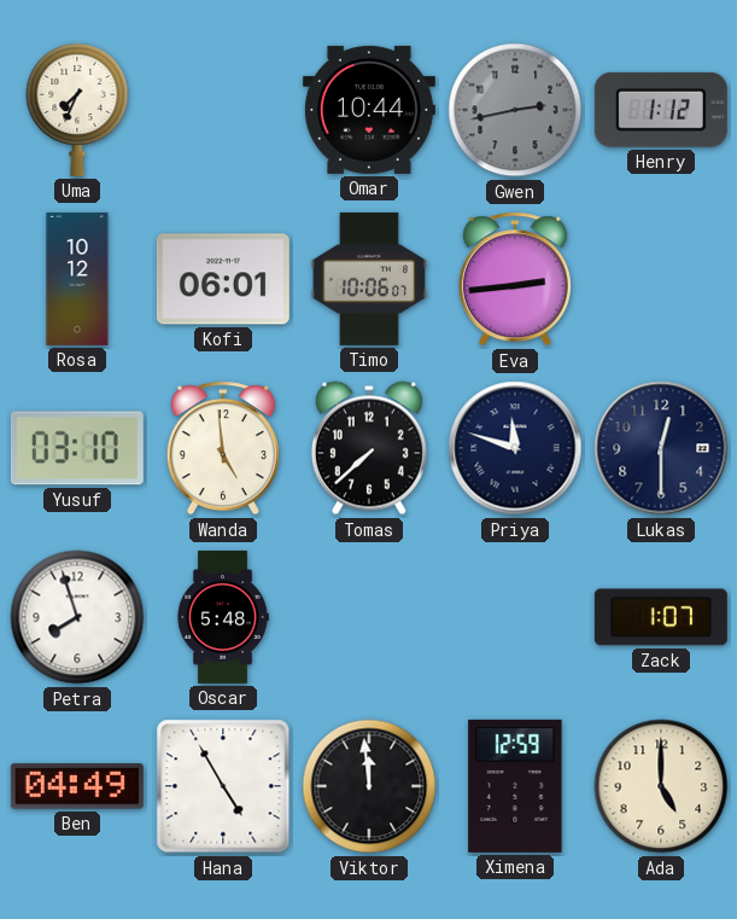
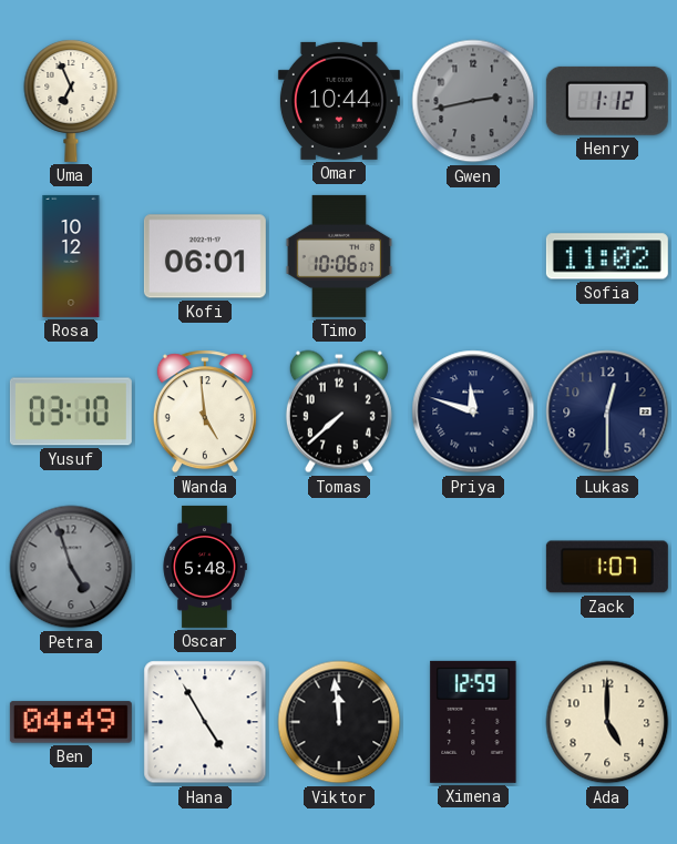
Uma: 7:34 -> 6:56
Eva: 2:44 -> none
Sofia: none -> 11:02
Petra: 7:57 -> 4:57
Petra dial: white -> grey
